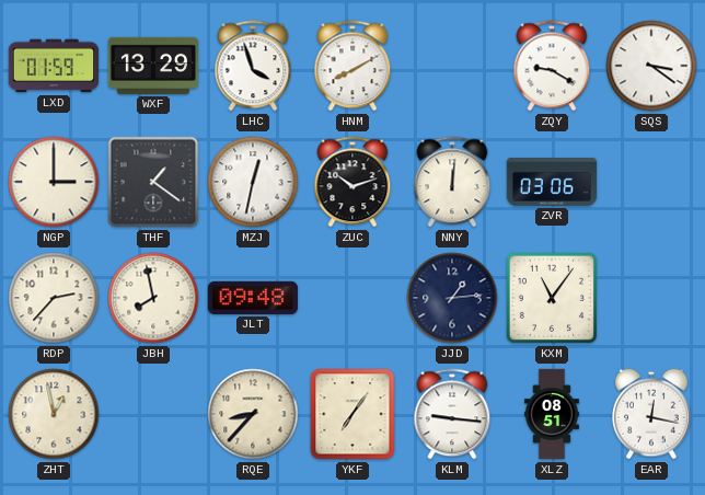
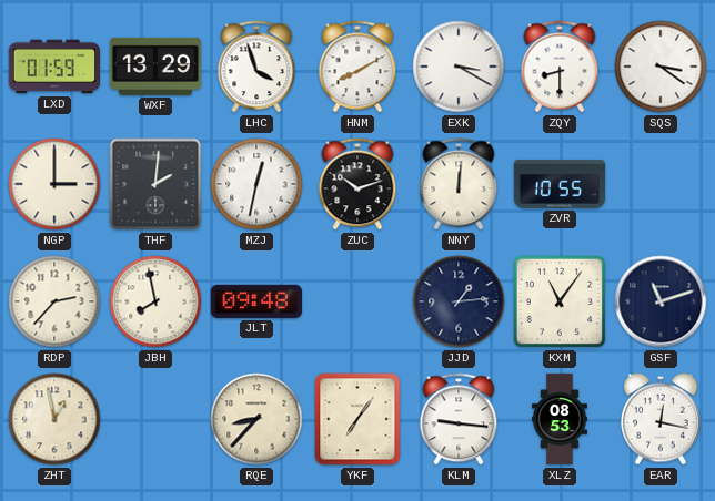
EXK: none -> 3:20
ZQY: 9:20 -> 8:30
THF: 1:21 -> 2:01
ZVR: 03:06 -> 10:55
GSF: none -> 11:12
XLZ: 08:51 -> 08:53
